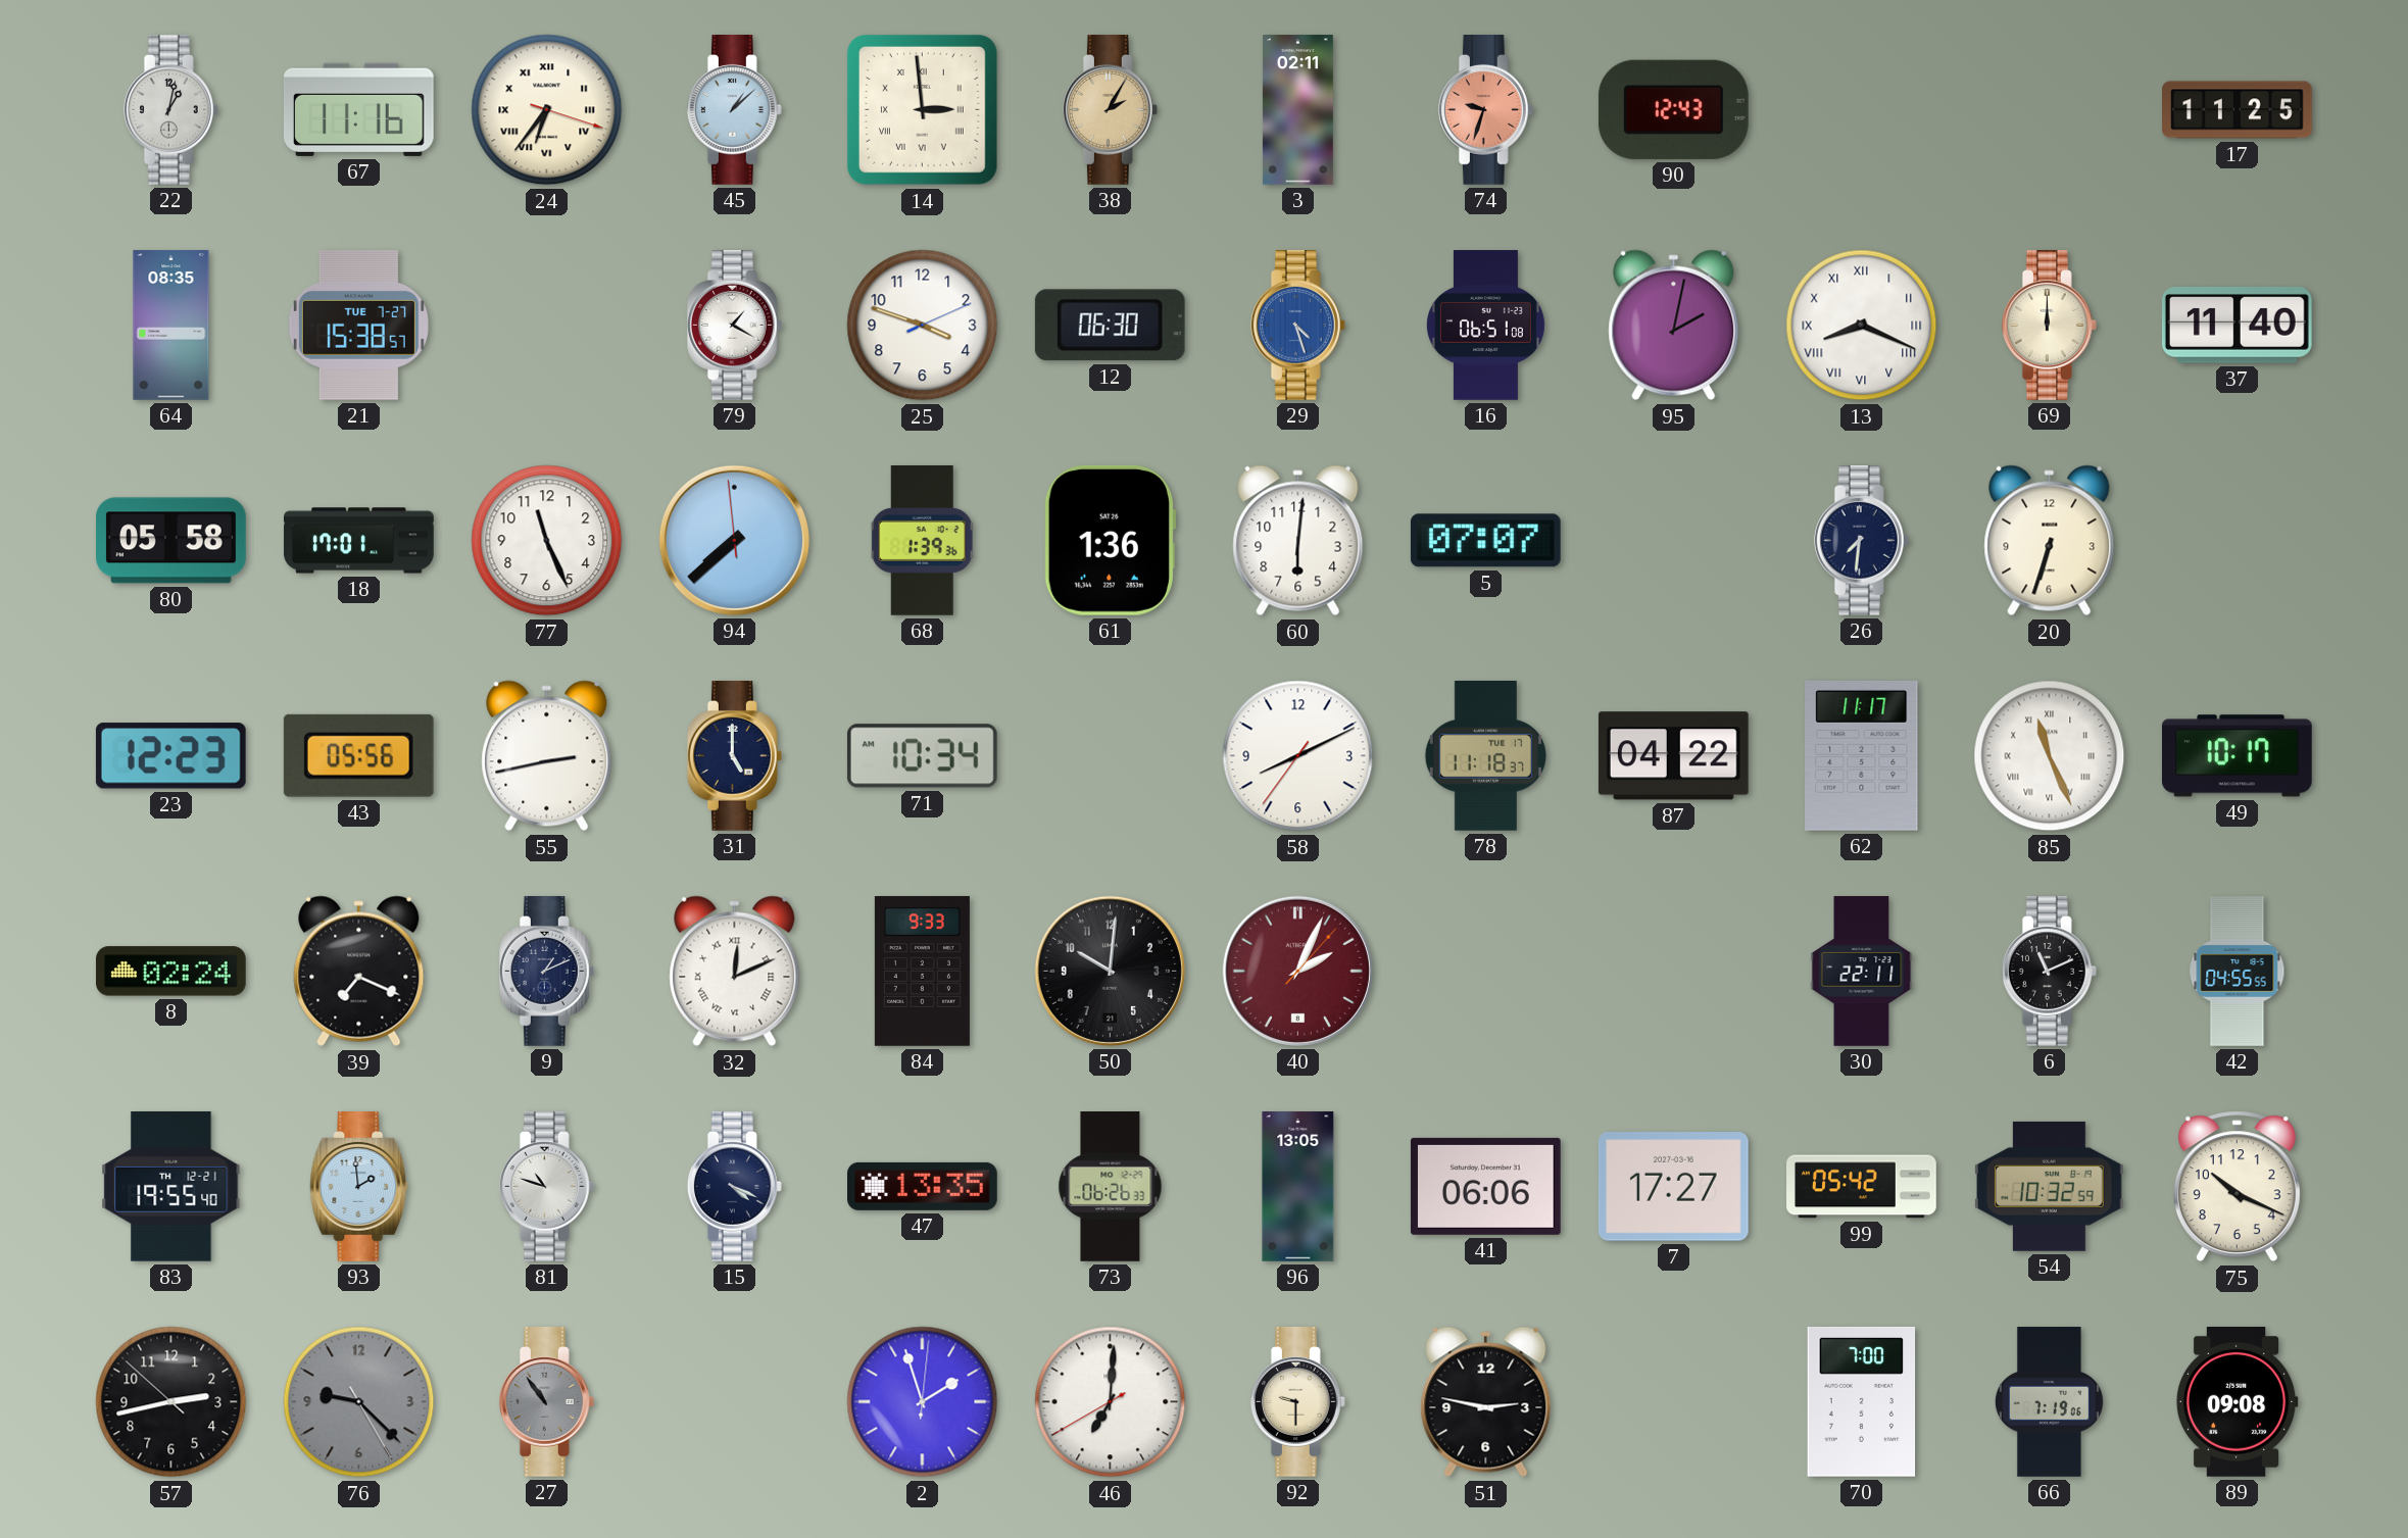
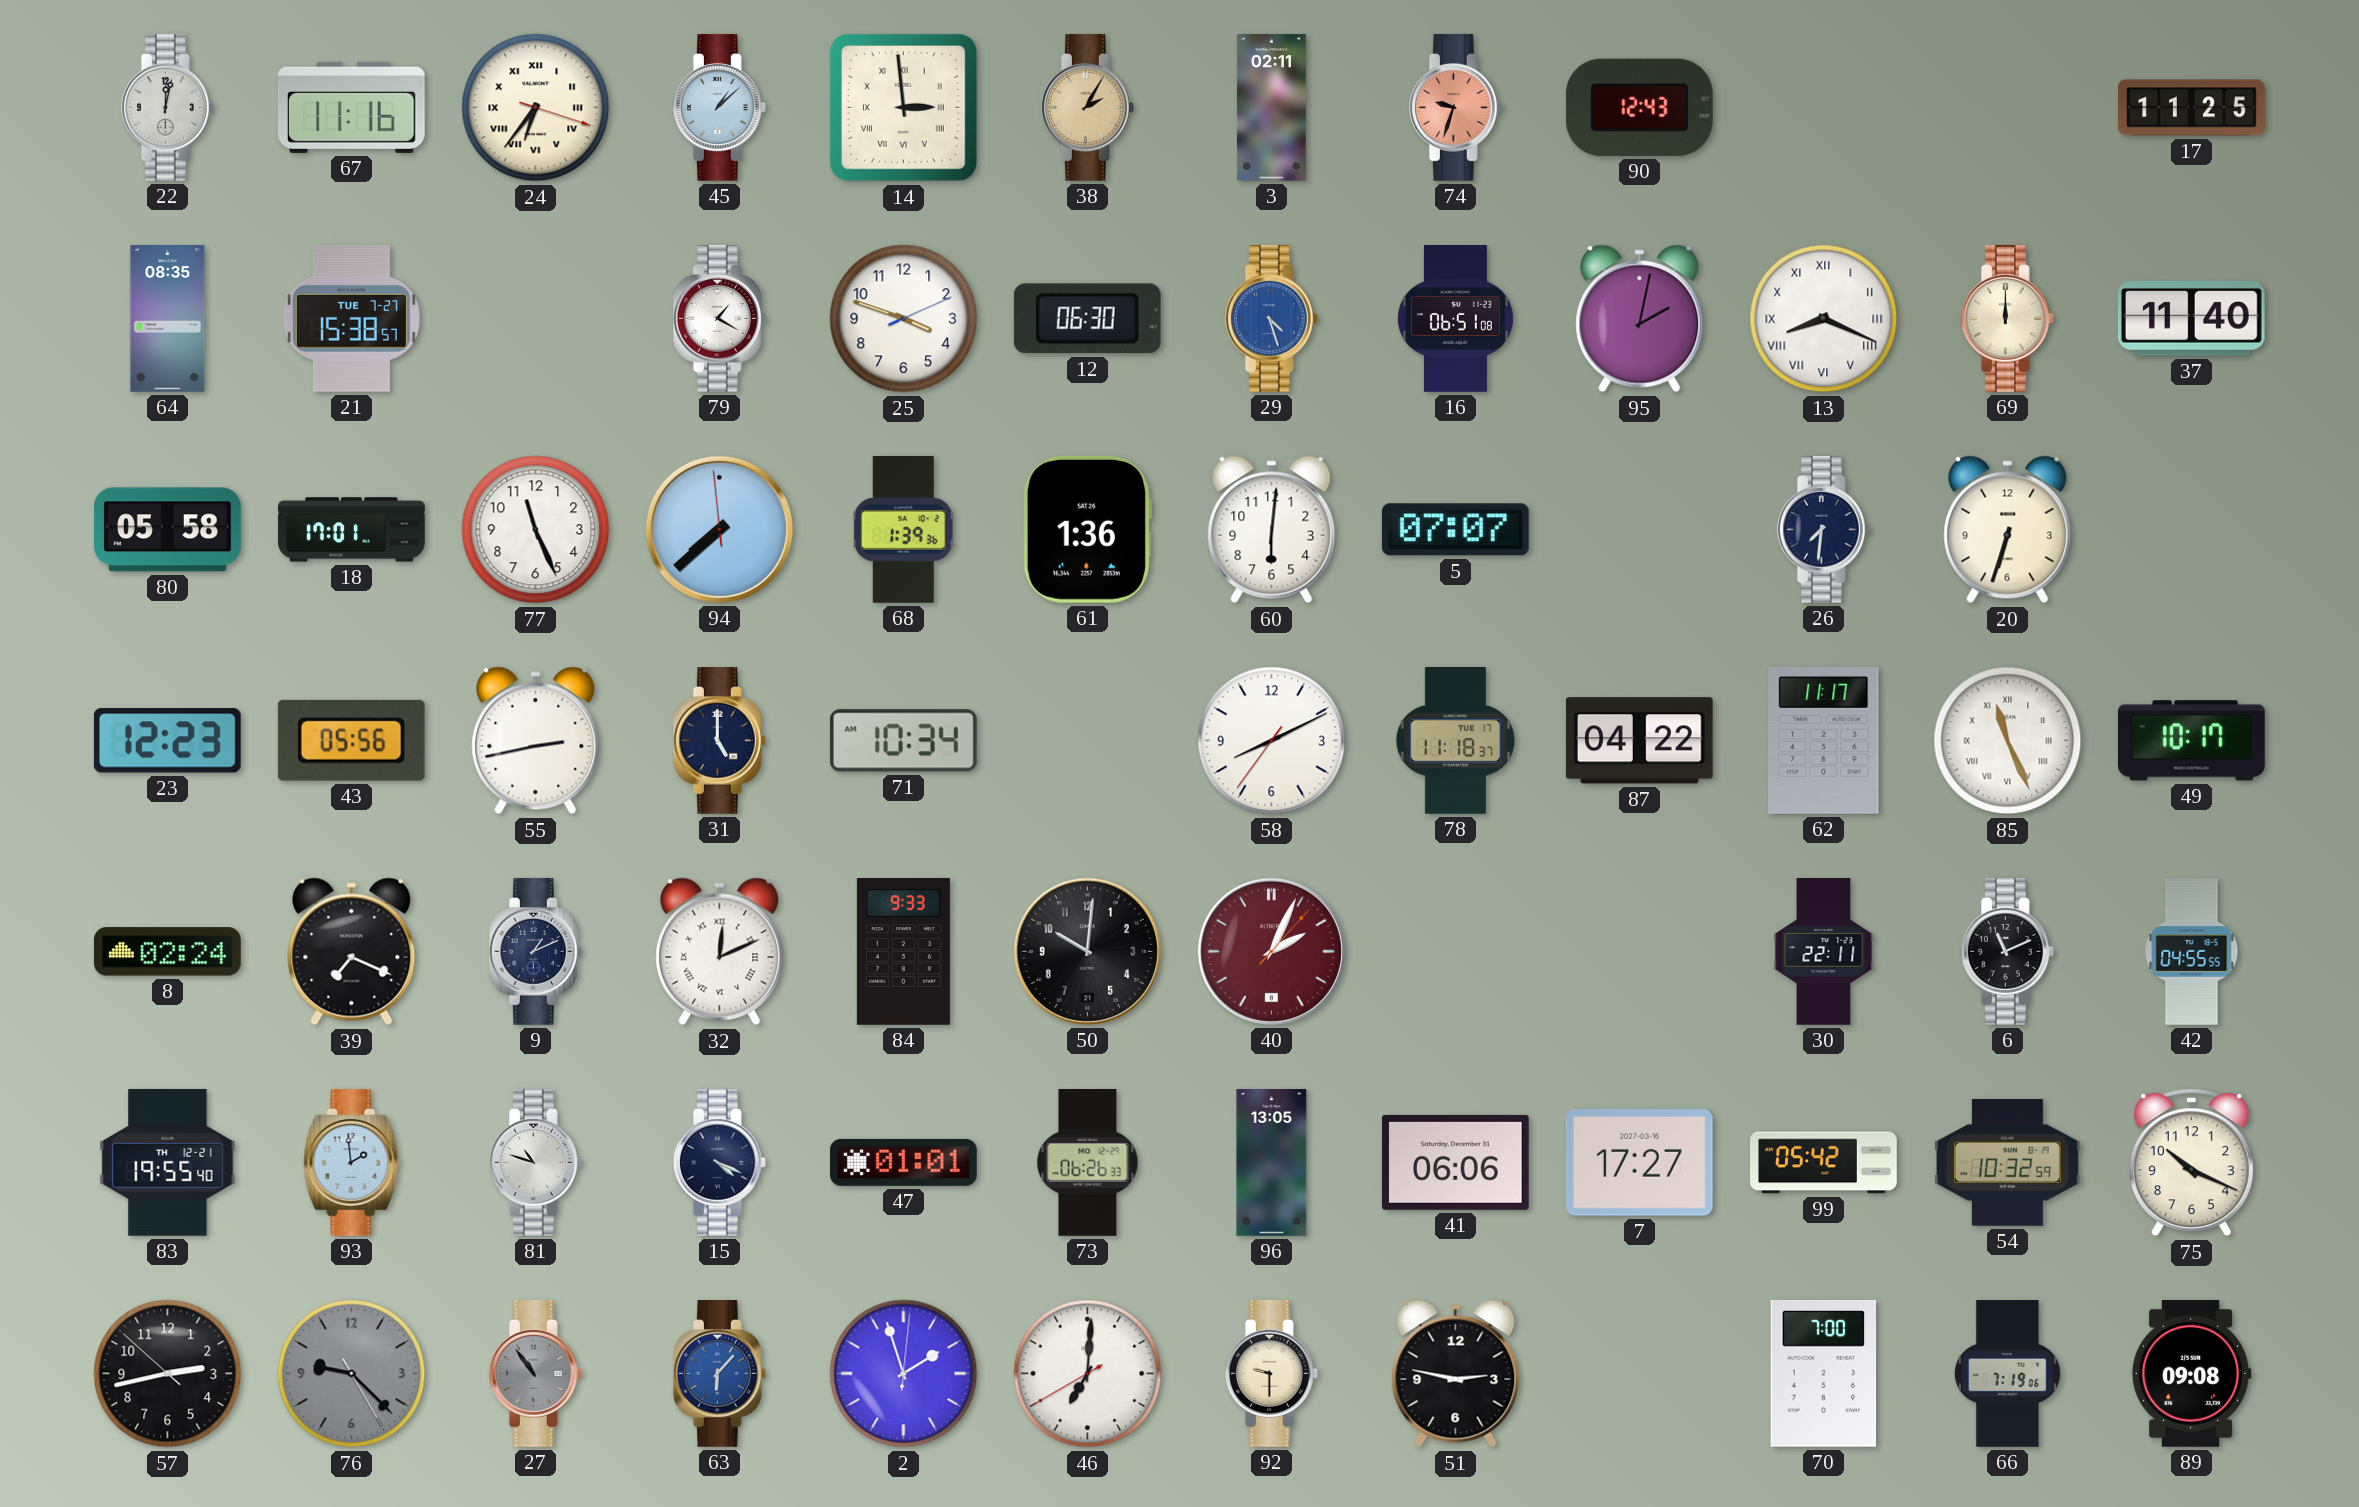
22: 1:02 -> 12:02
47: 13:35 -> 01:01
63: none -> 6:07
